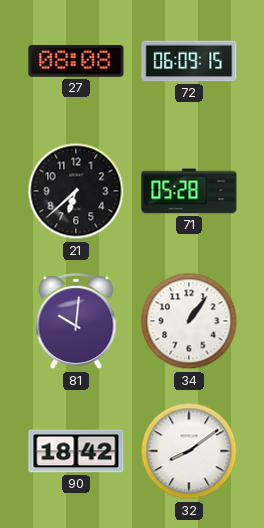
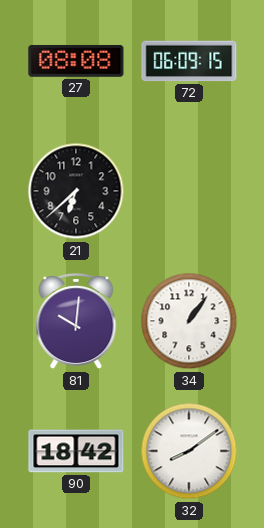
71: 05:28 -> none
